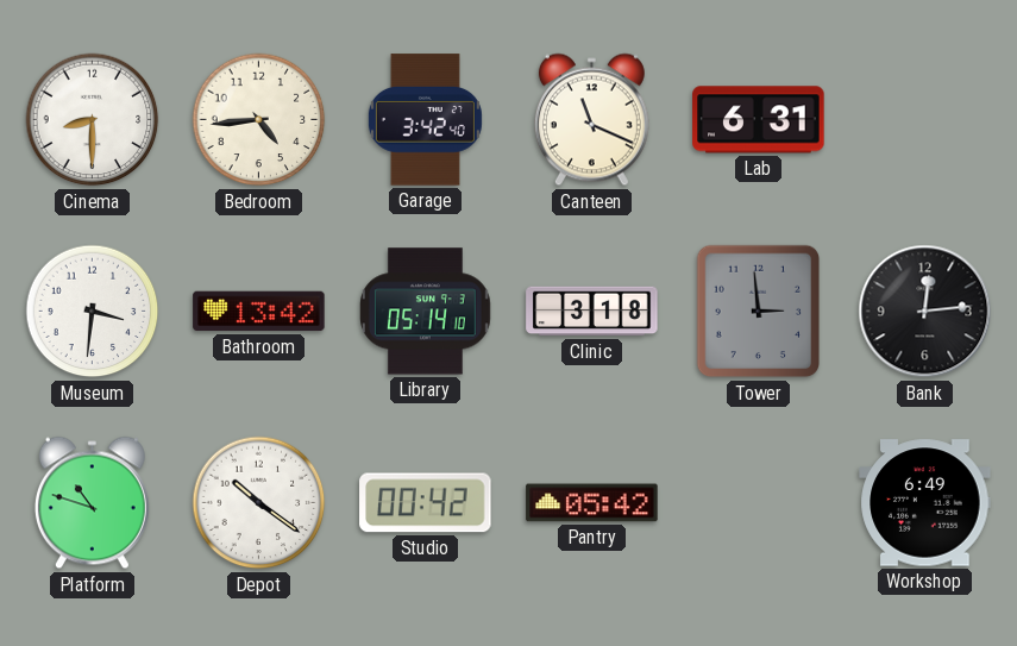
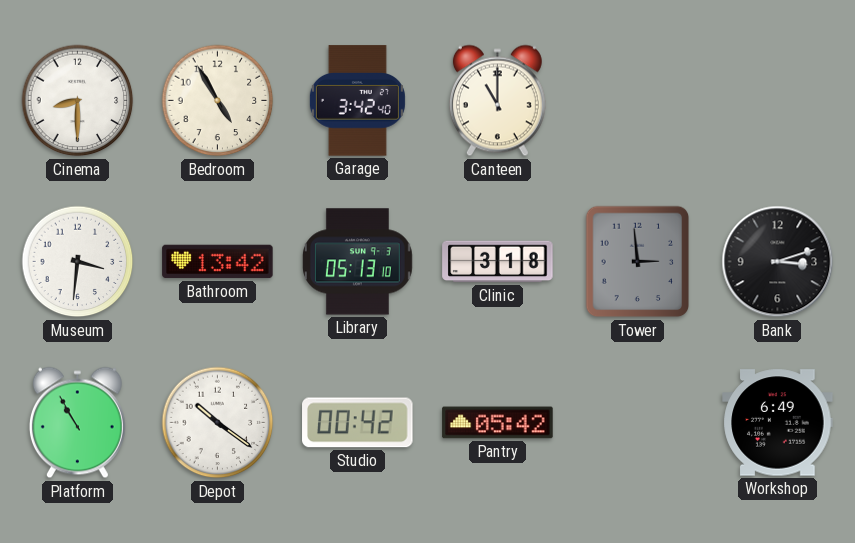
Bedroom: 4:44 -> 4:55
Canteen: 11:19 -> 11:00
Lab: 6:31 -> none
Library: 05:14 -> 05:13
Bank: 12:14 -> 3:12
Platform: 10:48 -> 10:55
